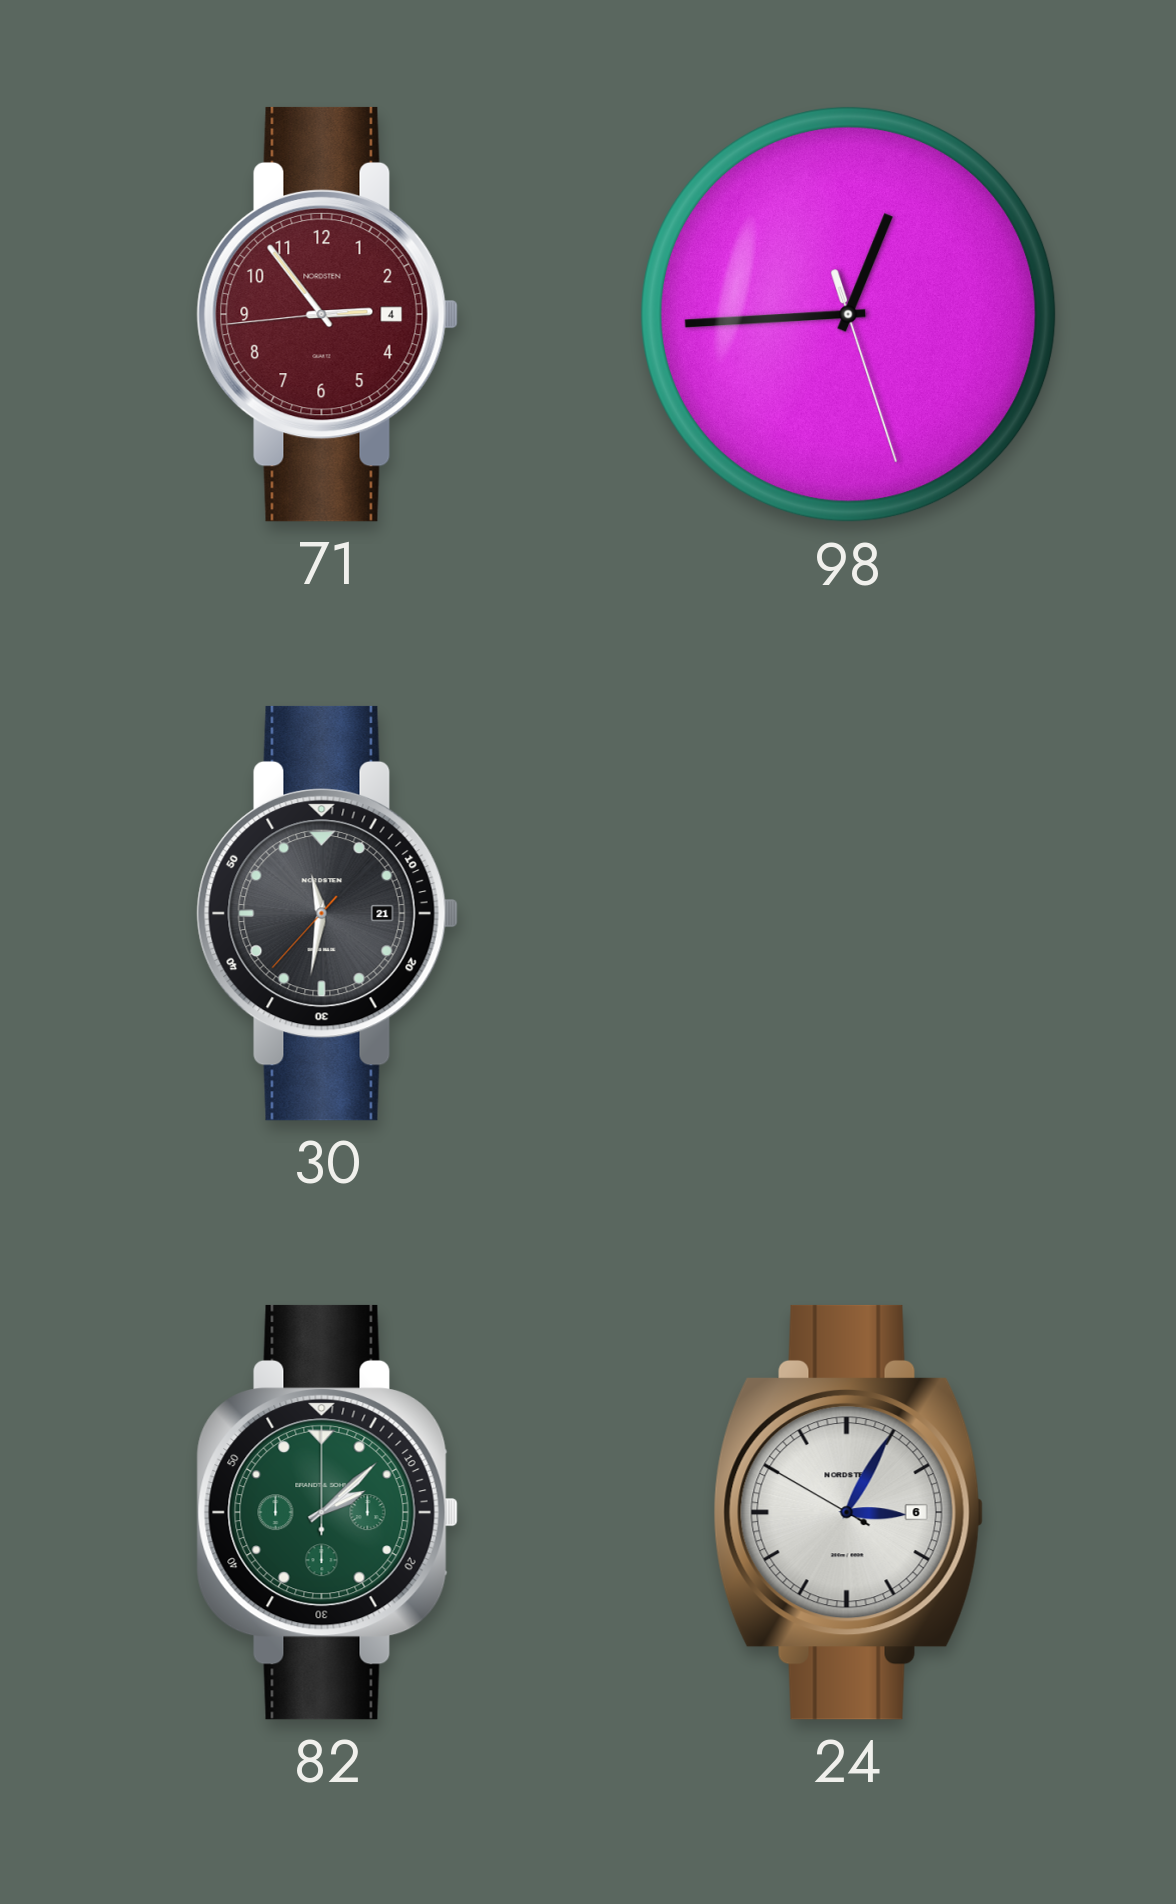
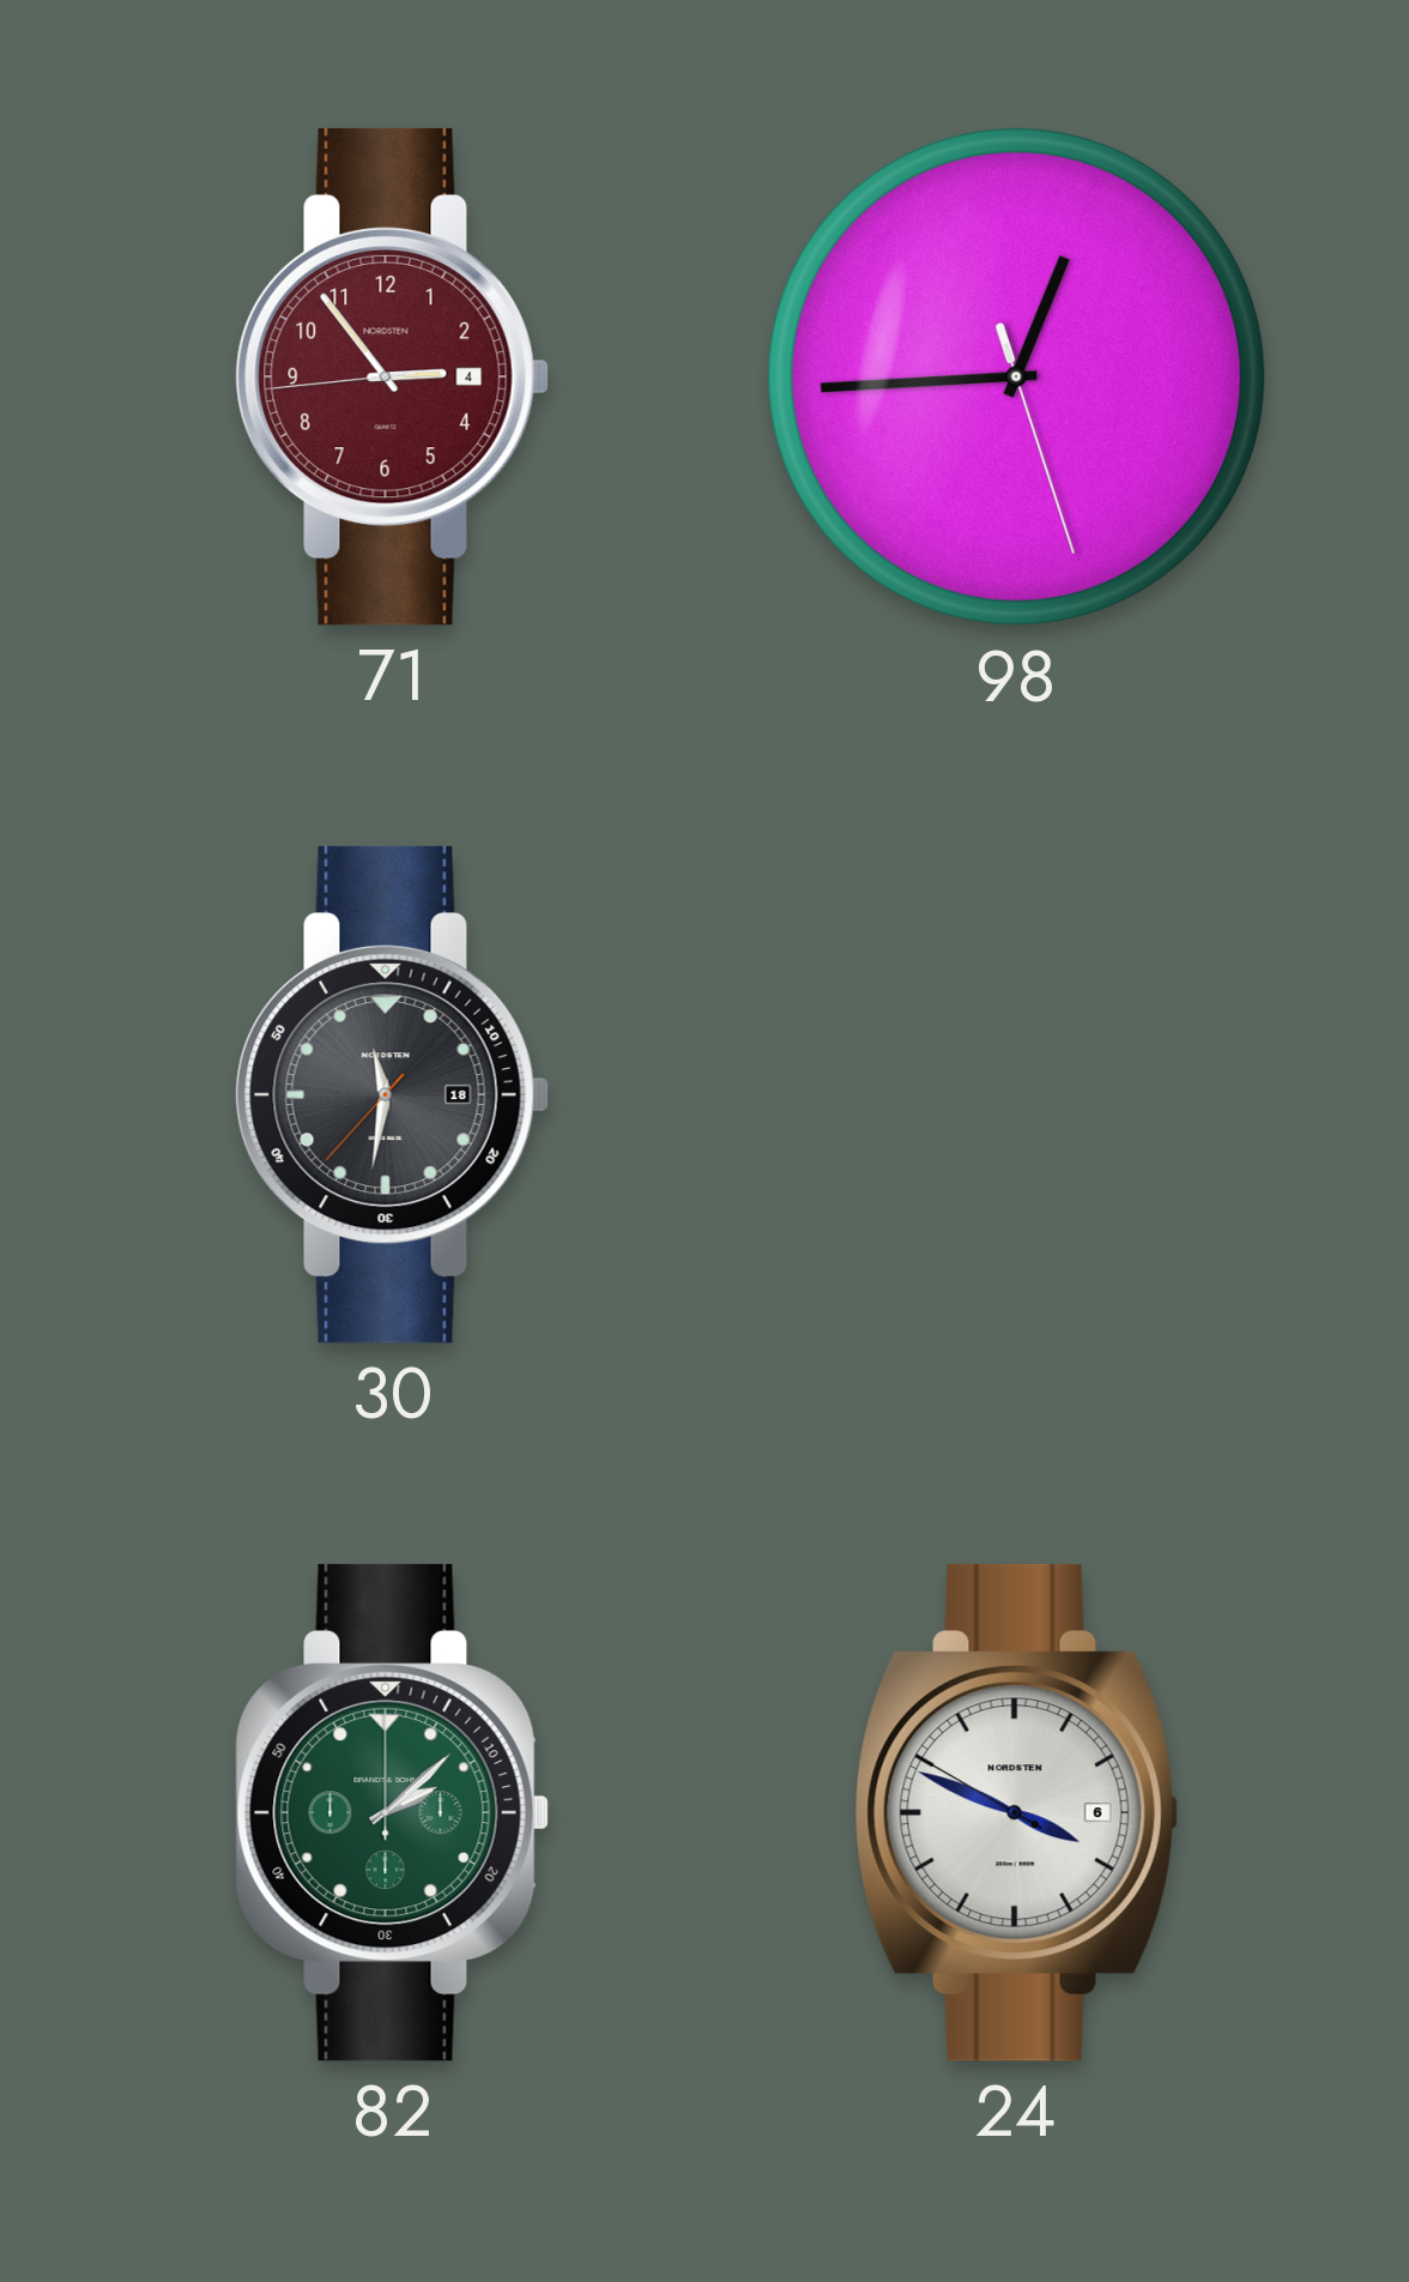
30 date: 21 -> 18
24: 3:04 -> 3:48
